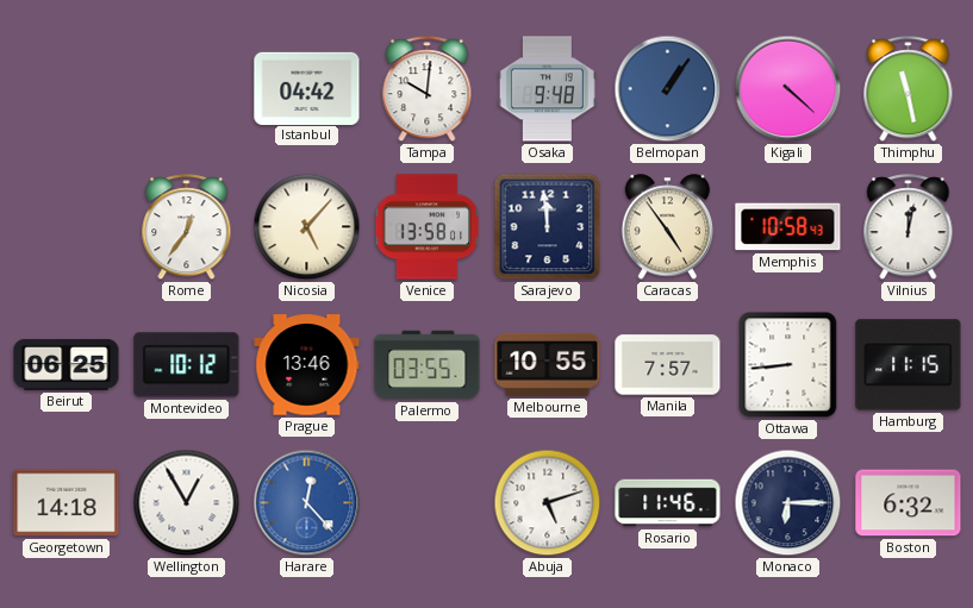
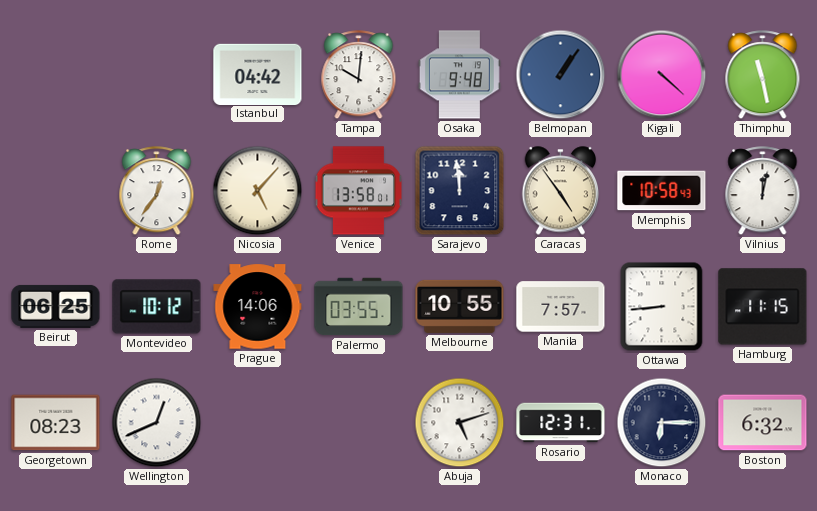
Prague: 13:46 -> 14:06
Georgetown: 14:18 -> 08:23
Wellington: 12:55 -> 12:41
Harare: 12:23 -> none
Rosario: 11:46 -> 12:31
